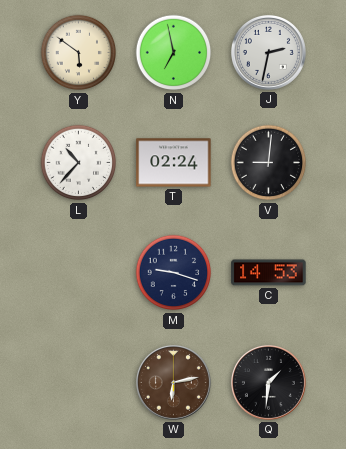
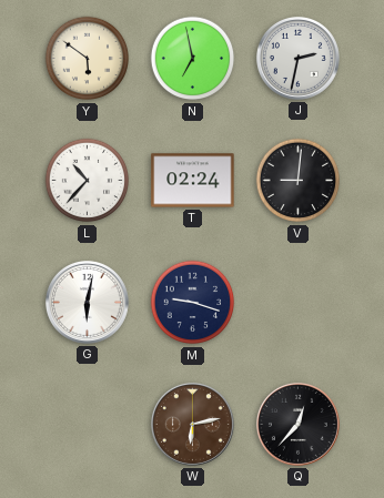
G: none -> 6:02
C: 14:53 -> none
Q: 1:31 -> 12:37
